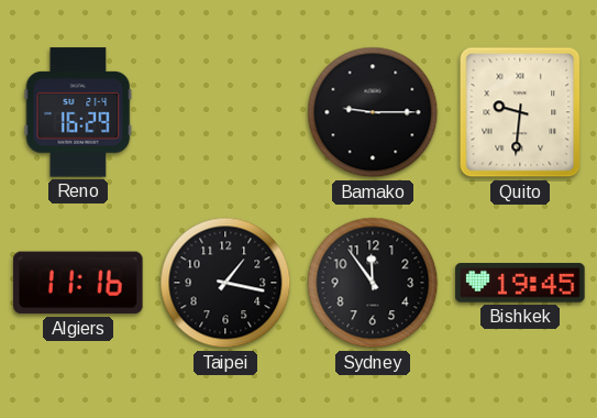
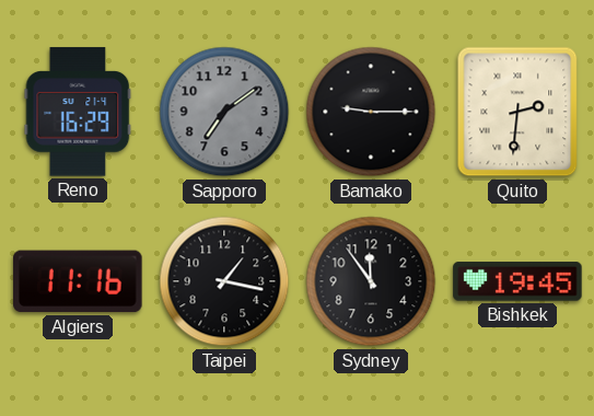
Sapporo: none -> 7:09
Quito: 9:31 -> 2:31
